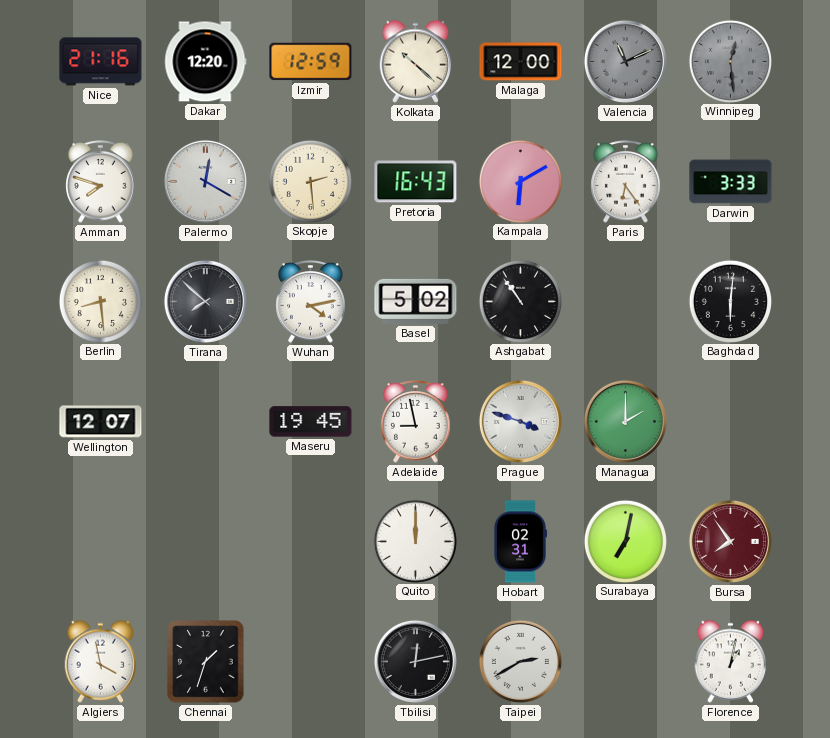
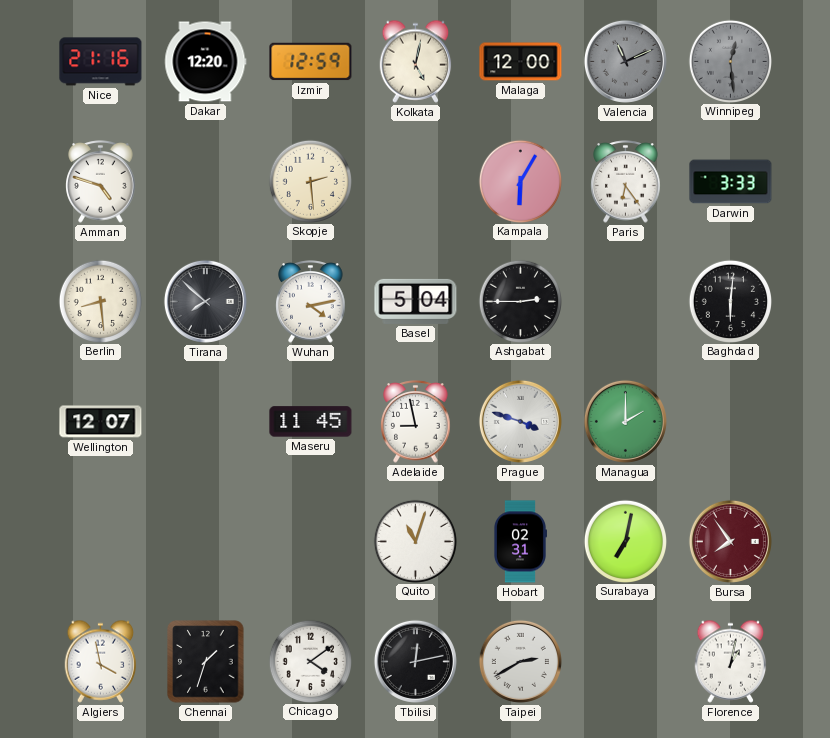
Kolkata: 10:22 -> 5:02
Amman: 7:48 -> 4:48
Palermo: 12:20 -> none
Pretoria: 16:43 -> none
Kampala: 6:10 -> 6:05
Basel: 5:02 -> 5:04
Ashgabat: 10:54 -> 2:45
Maseru: 19:45 -> 11:45
Quito: 12:00 -> 11:03
Chicago: none -> 4:09
